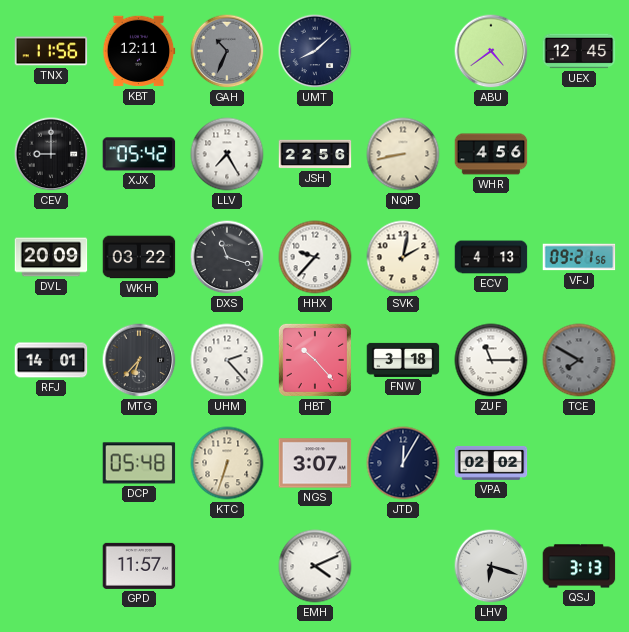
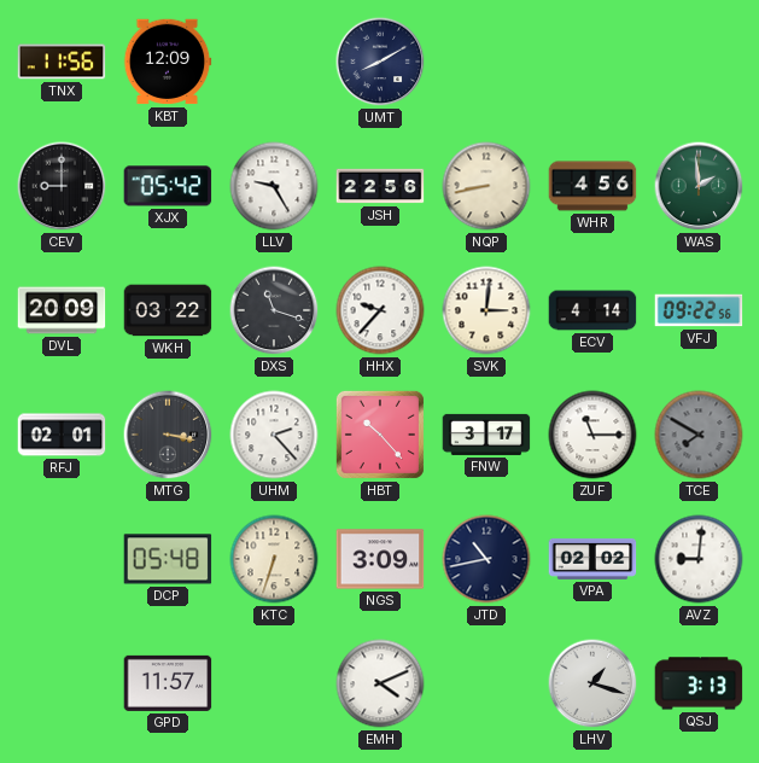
KBT: 12:11 -> 12:09
GAH: 10:34 -> none
UMT: 8:08 -> 8:10
ABU: 4:39 -> none
UEX: 12:45 -> none
LLV: 7:25 -> 9:25
WAS: none -> 1:59
SVK: 2:02 -> 3:01
ECV: 4:13 -> 4:14
VFJ: 09:21 -> 09:22
RFJ: 14:01 -> 02:01
MTG: 6:37 -> 3:17
FNW: 3:18 -> 3:17
NGS: 3:07 -> 3:09
JTD: 12:05 -> 10:43
AVZ: none -> 9:01
LHV: 6:18 -> 1:18
